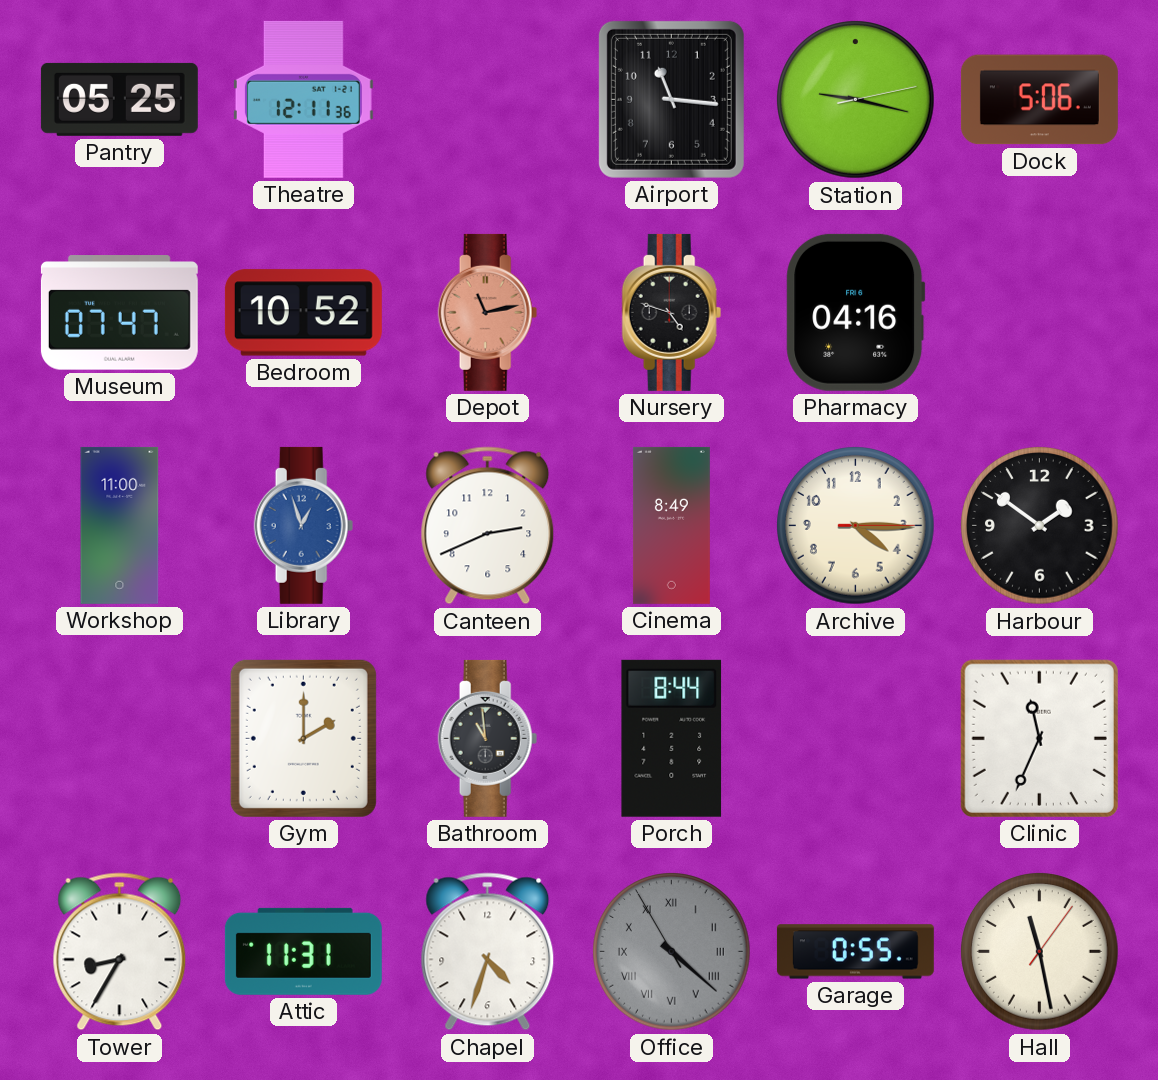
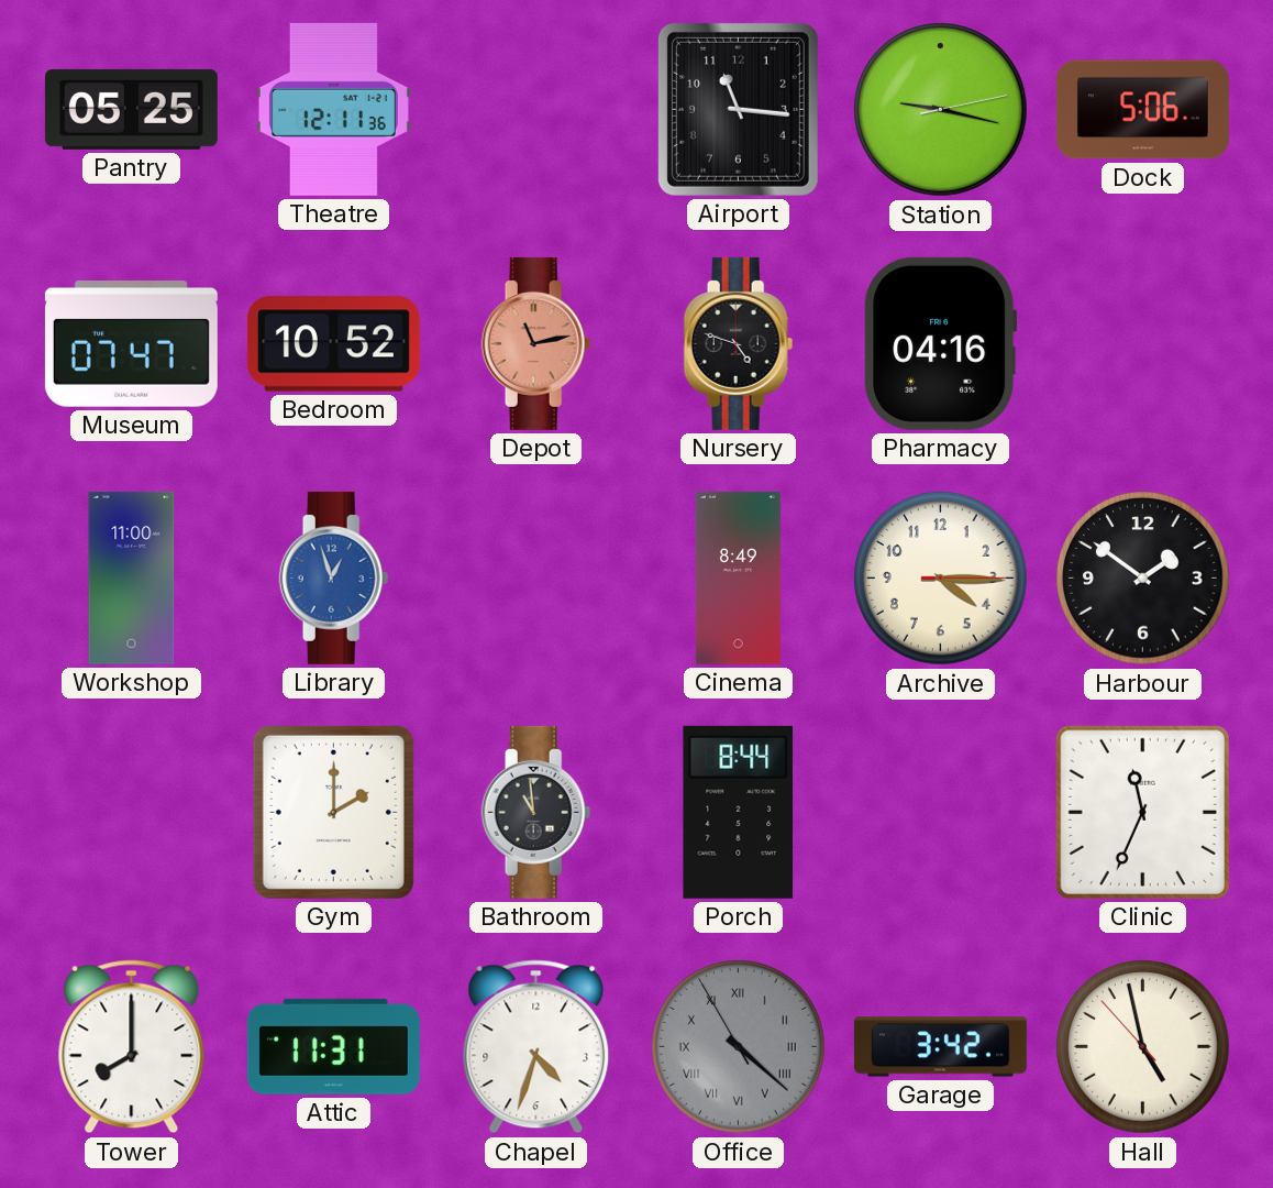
Canteen: 2:41 -> none
Tower: 8:35 -> 8:00
Garage: 0:55 -> 3:42
Hall: 11:28 -> 4:57
